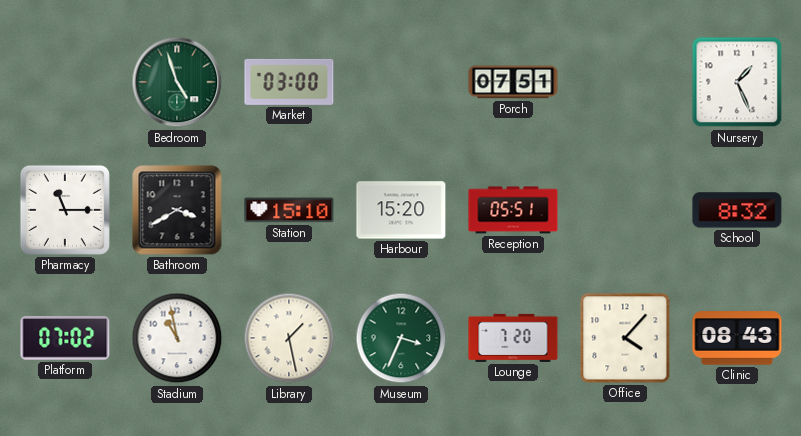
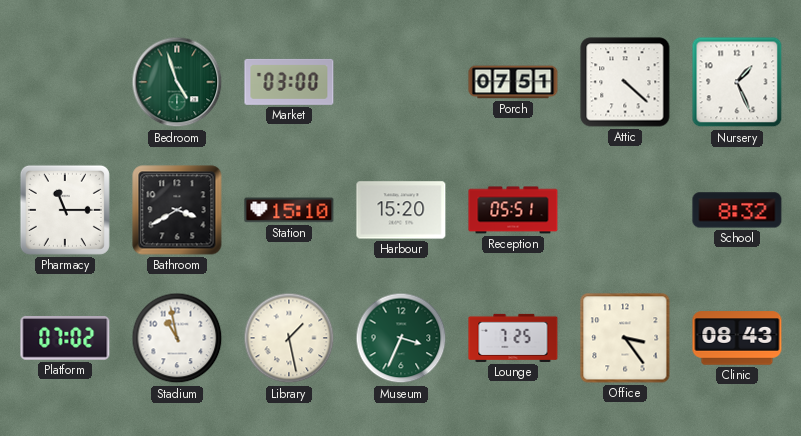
Attic: none -> 4:22
Lounge: 7:20 -> 7:25
Office: 4:07 -> 3:24
